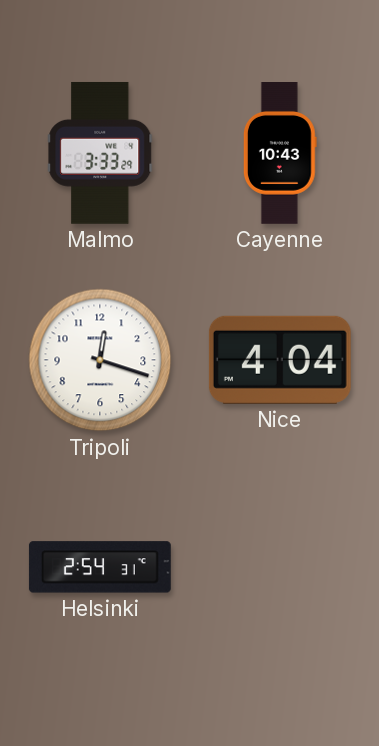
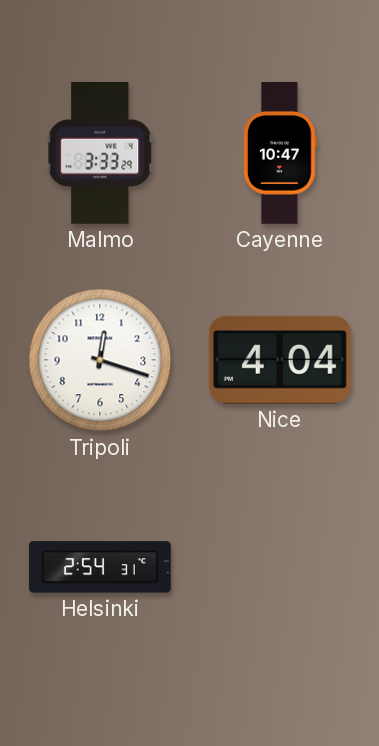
Cayenne: 10:43 -> 10:47
